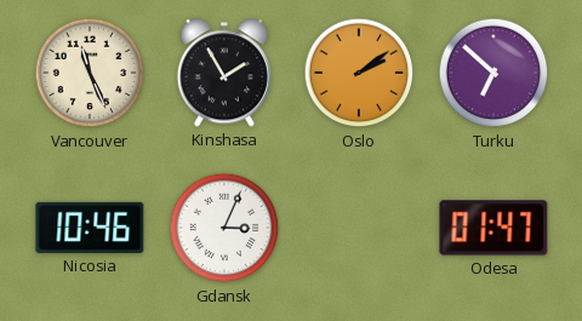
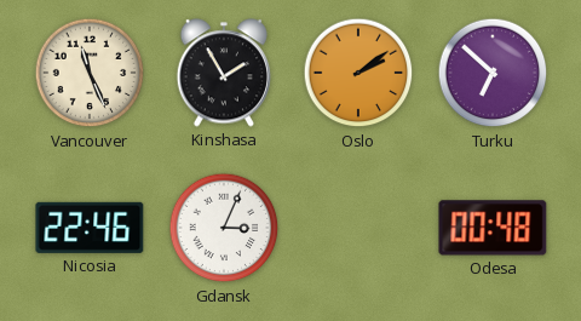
Nicosia: 10:46 -> 22:46
Odesa: 01:47 -> 00:48
